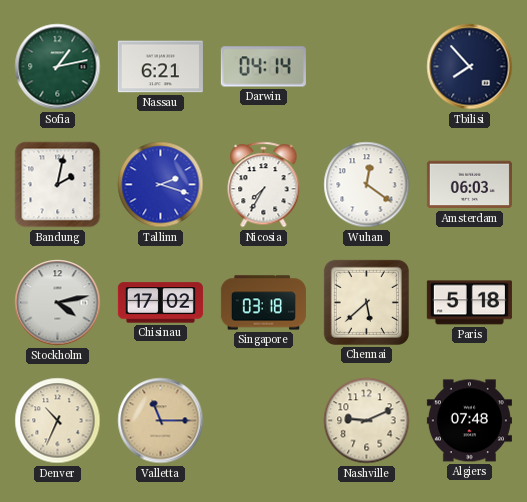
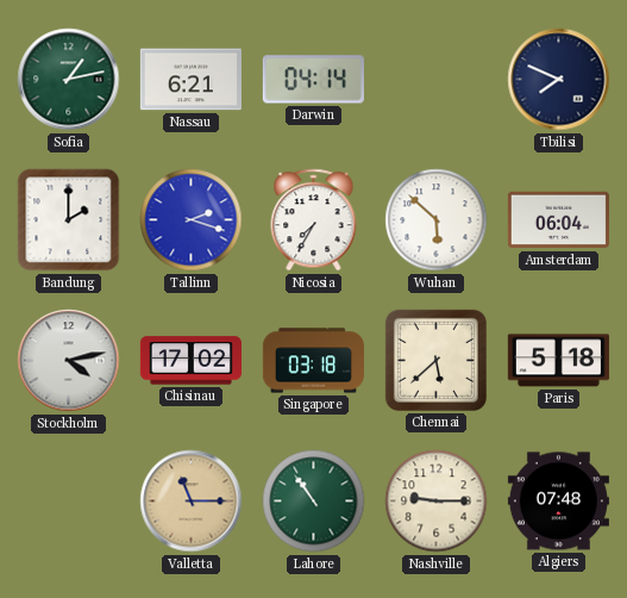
Tbilisi: 7:53 -> 7:49
Bandung: 2:02 -> 2:00
Wuhan: 12:21 -> 5:52
Amsterdam: 06:03 -> 06:04
Denver: 10:34 -> none
Lahore: none -> 10:54
Nashville: 9:11 -> 9:15
